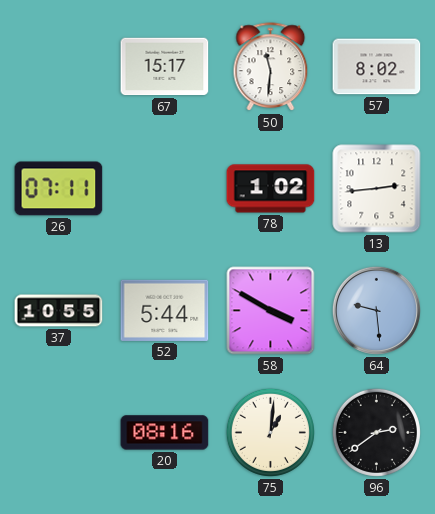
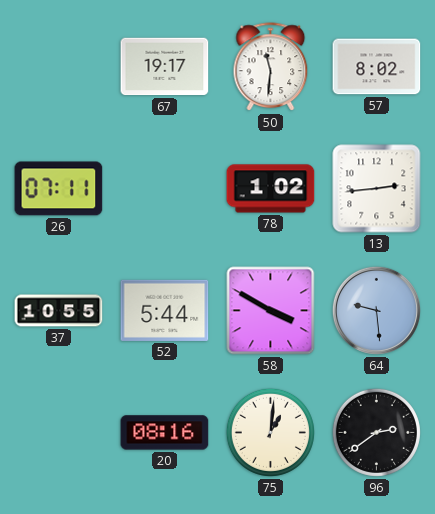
67: 15:17 -> 19:17
